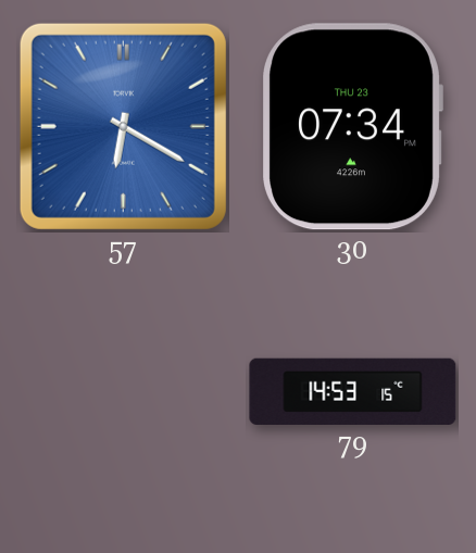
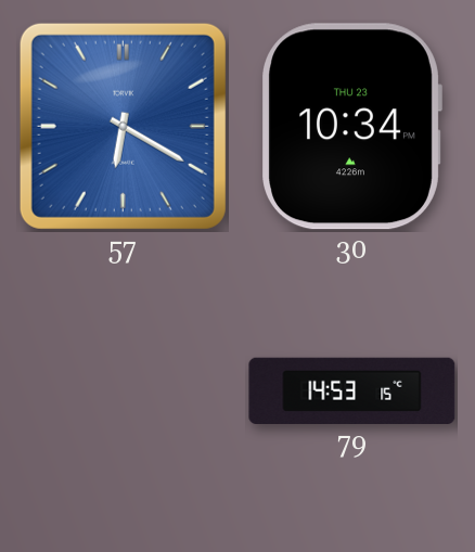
30: 07:34 -> 10:34
